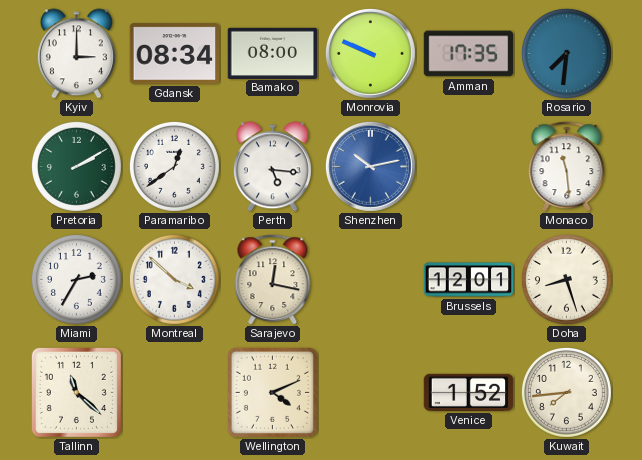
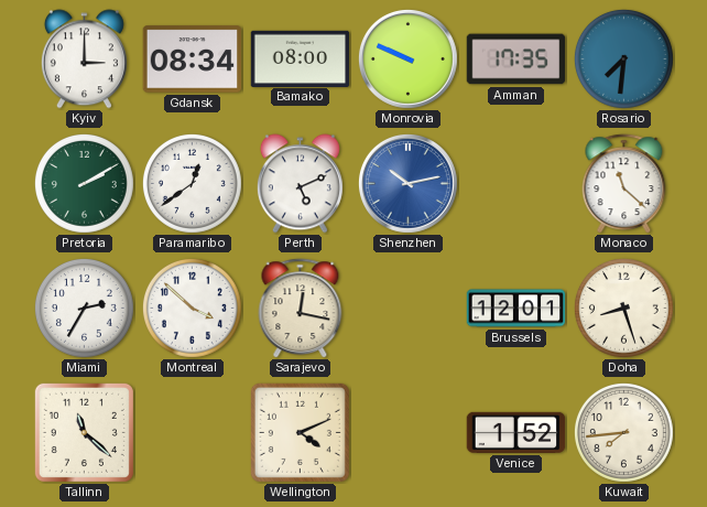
Perth: 5:16 -> 5:11
Monaco: 11:29 -> 11:22
